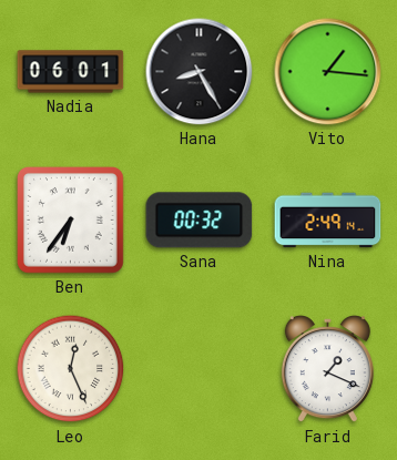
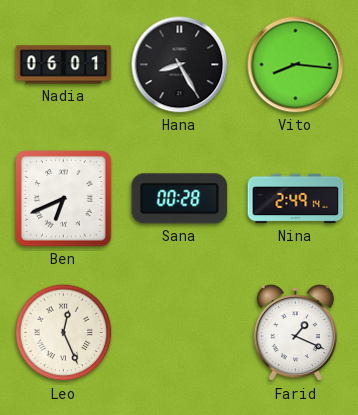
Vito: 1:16 -> 8:16
Ben: 6:36 -> 6:41
Sana: 00:32 -> 00:28
